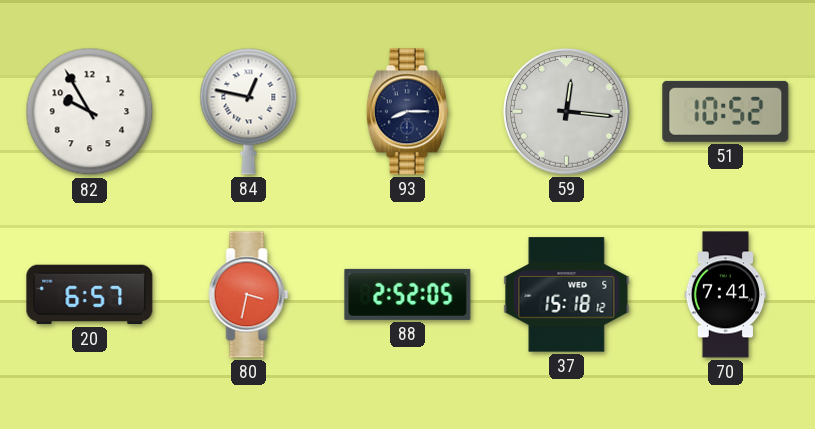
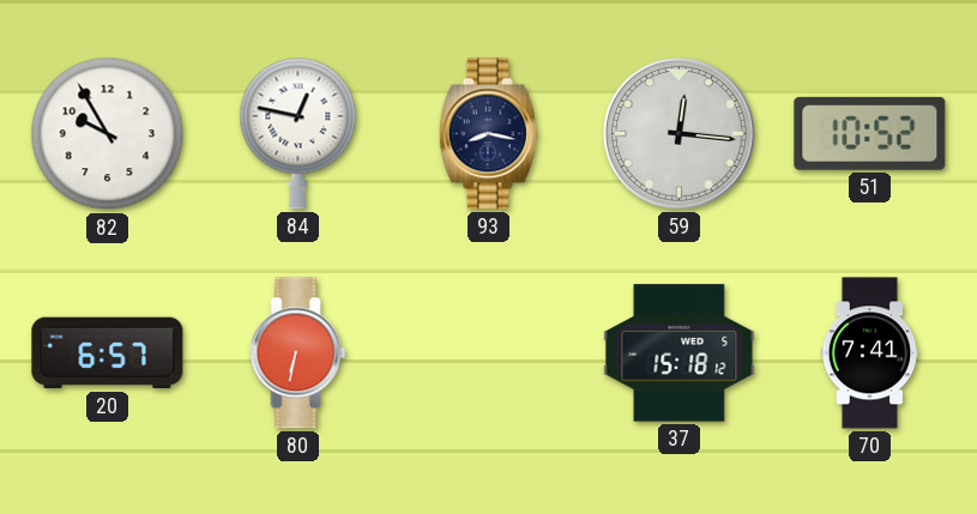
93: 8:15 -> 8:17
80: 3:32 -> 6:32
88: 2:52 -> none
